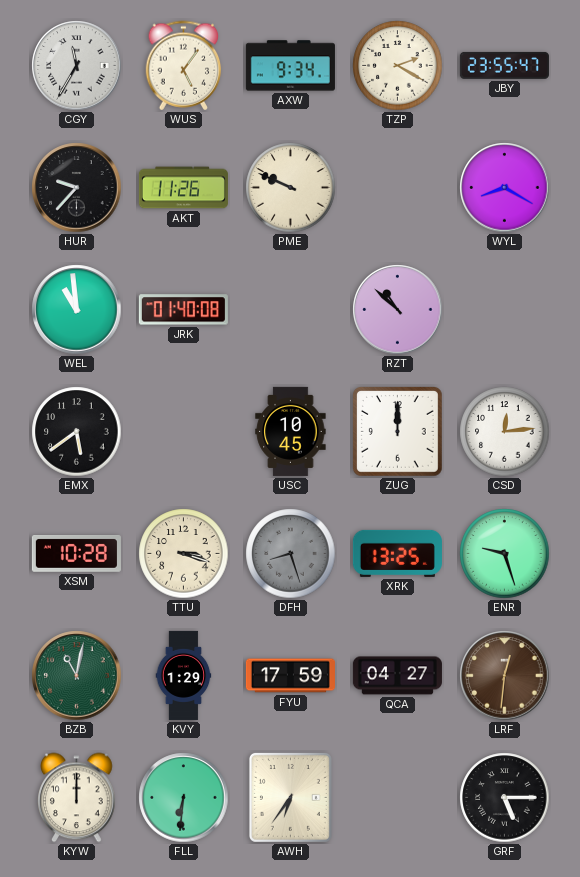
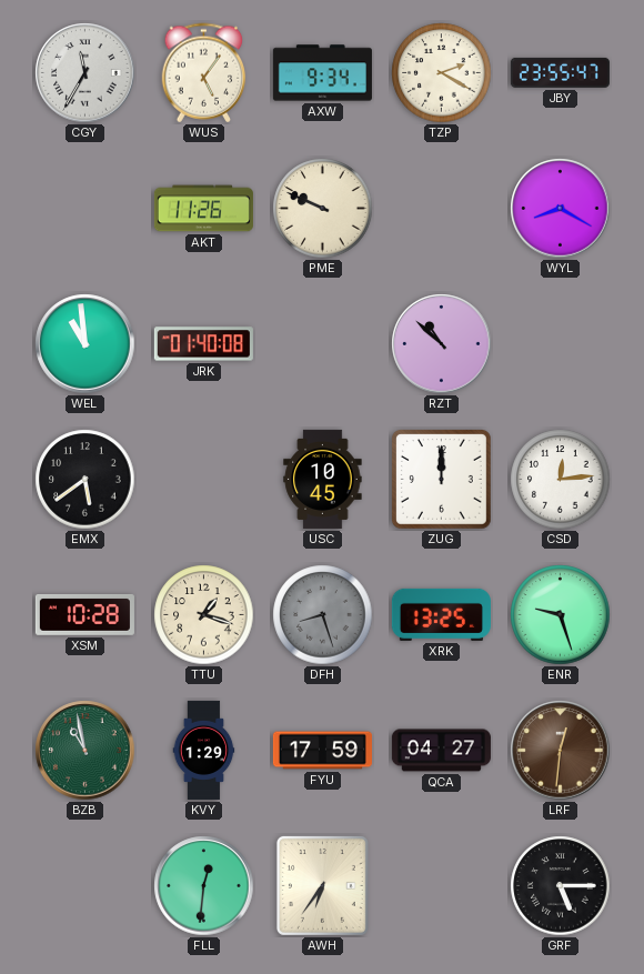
HUR: 9:37 -> none
TTU: 3:18 -> 1:18
BZB: 11:02 -> 10:58
KYW: 12:00 -> none
FLL: 6:31 -> 12:31
